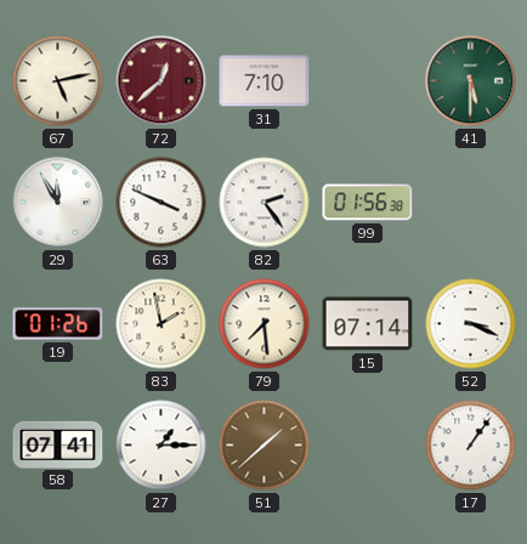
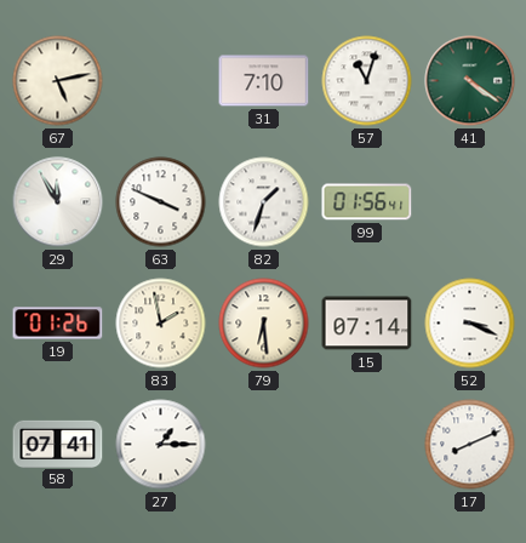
72: 12:38 -> none
57: none -> 11:03
41: 5:30 -> 4:21
82: 2:24 -> 1:33
99: 01:56:38 -> 01:56:41
79: 7:29 -> 6:29
51: 1:38 -> none
17: 1:06 -> 8:11
